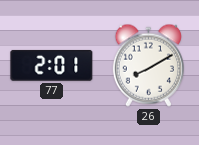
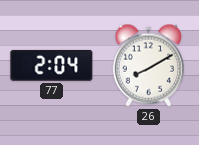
77: 2:01 -> 2:04
